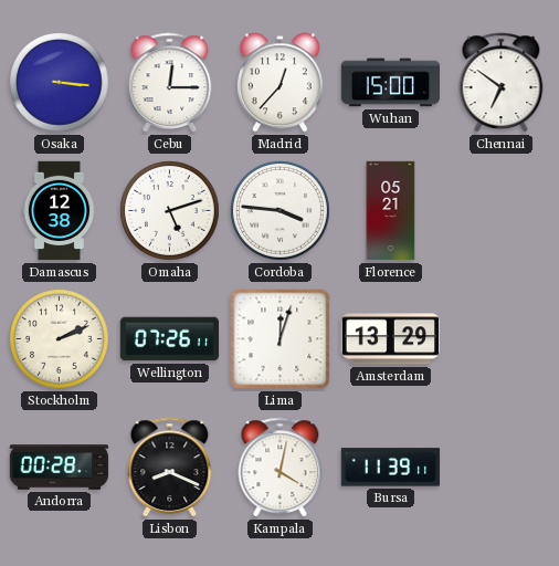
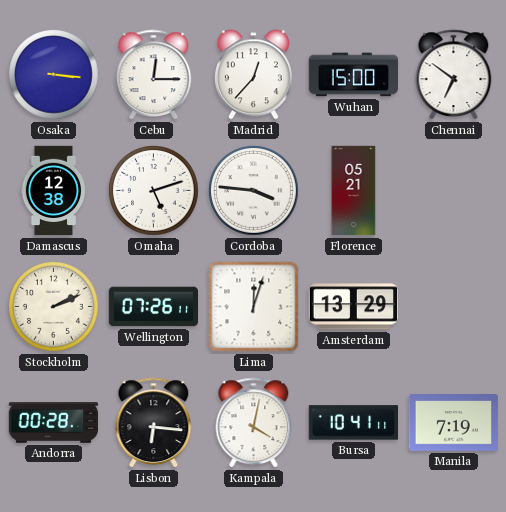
Lisbon: 8:19 -> 6:16
Bursa: 11:39 -> 10:41
Manila: none -> 7:19
